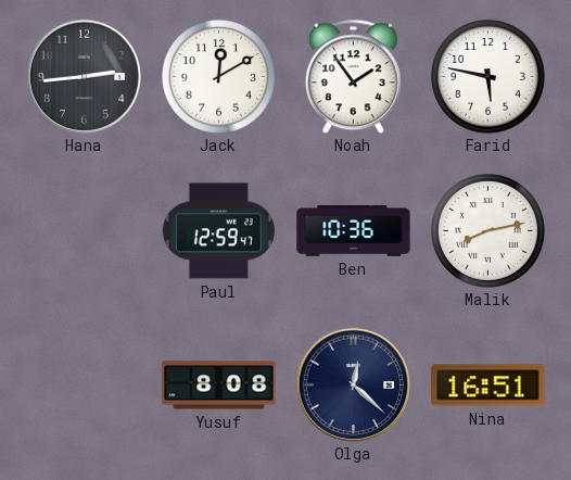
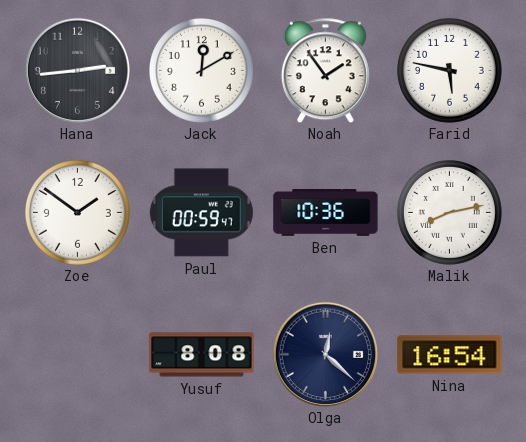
Zoe: none -> 1:51
Paul: 12:59 -> 00:59
Nina: 16:51 -> 16:54
